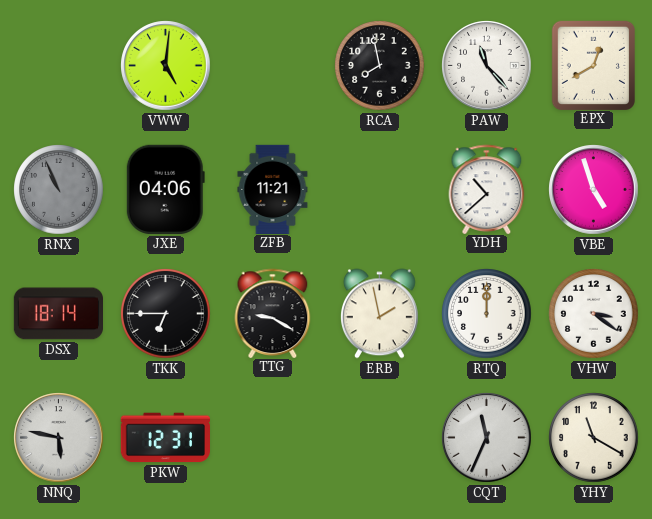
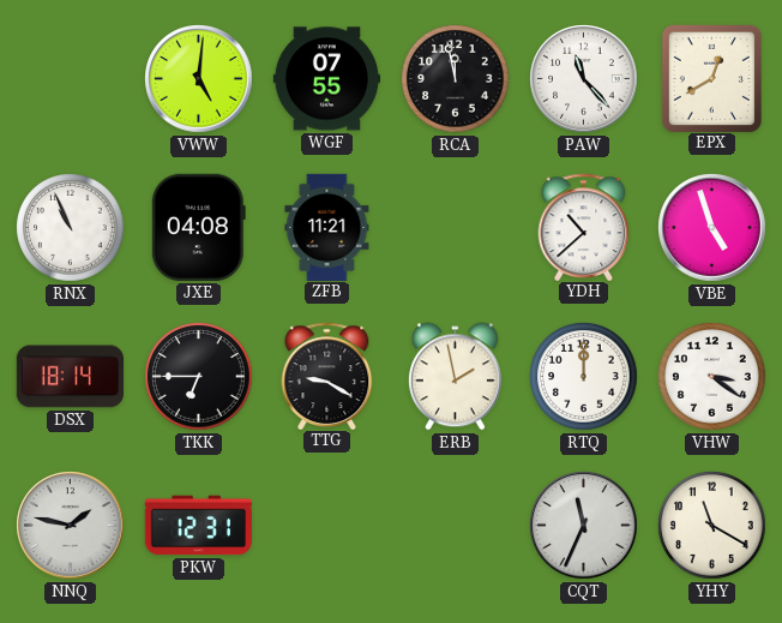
WGF: none -> 07:55
RCA: 7:58 -> 11:58
RNX dial: grey -> white
JXE: 04:06 -> 04:08
NNQ: 5:47 -> 1:47
